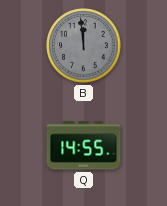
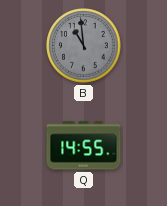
B: 11:59 -> 10:59
